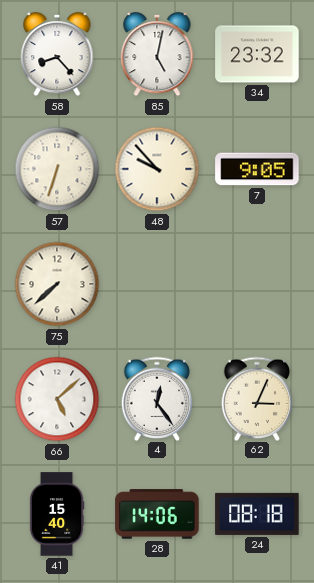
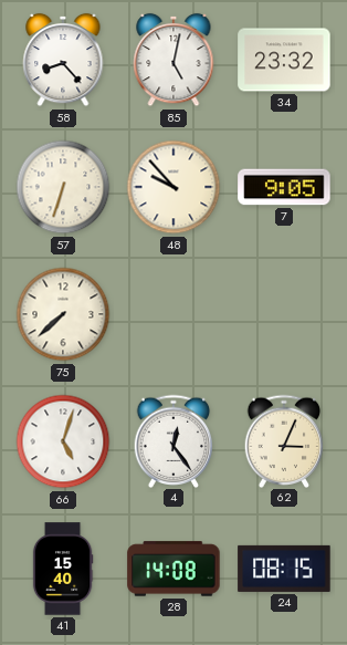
66: 5:08 -> 5:03
28: 14:06 -> 14:08
24: 08:18 -> 08:15
